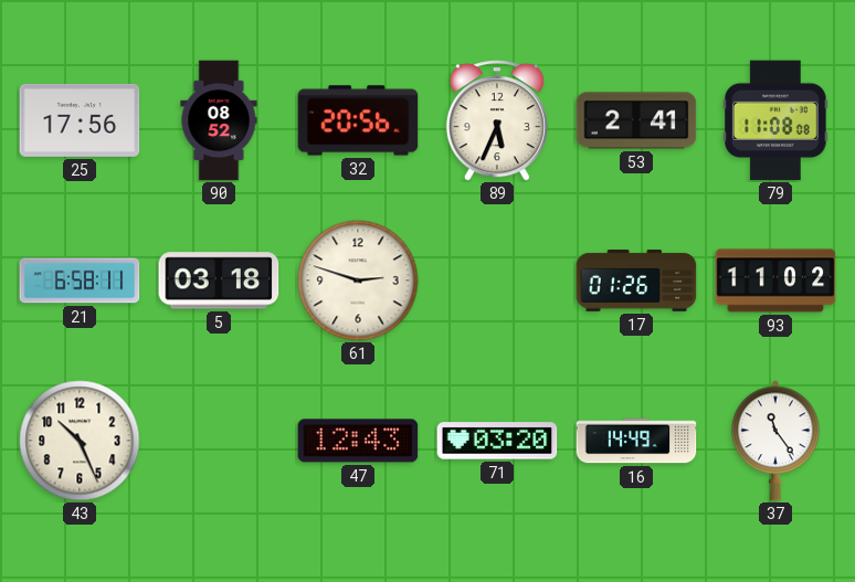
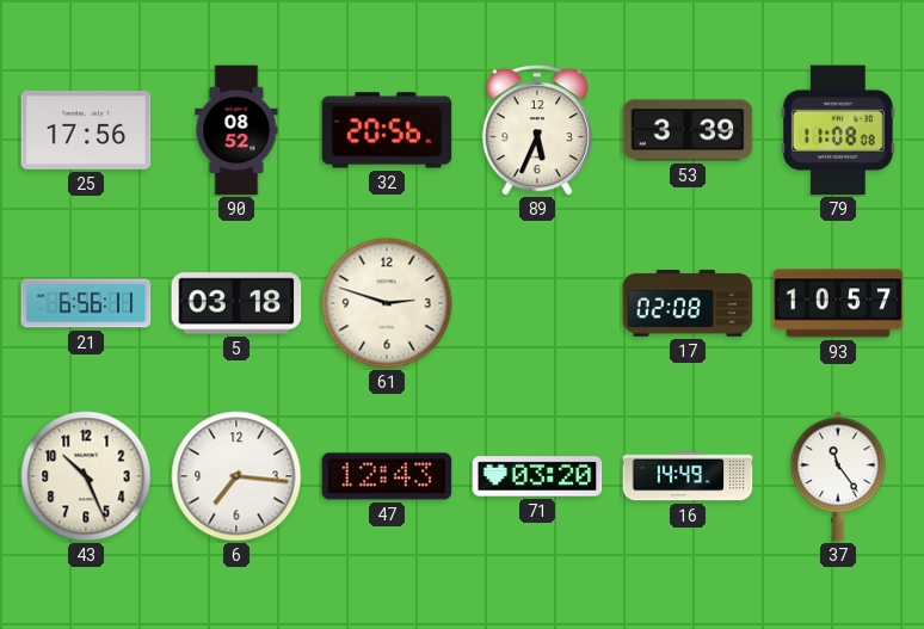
53: 2:41 -> 3:39
21: 6:58 -> 6:56
17: 01:26 -> 02:08
93: 11:02 -> 10:57
6: none -> 7:16
